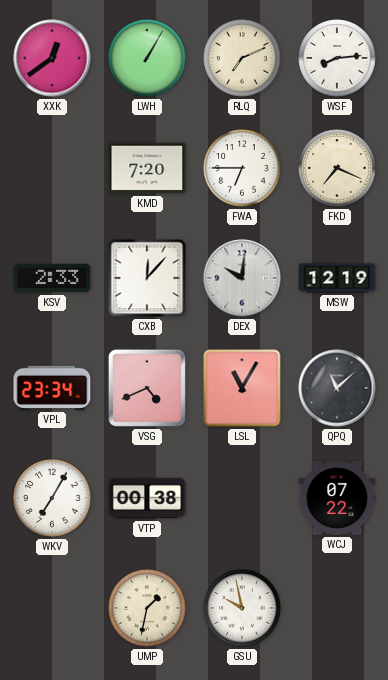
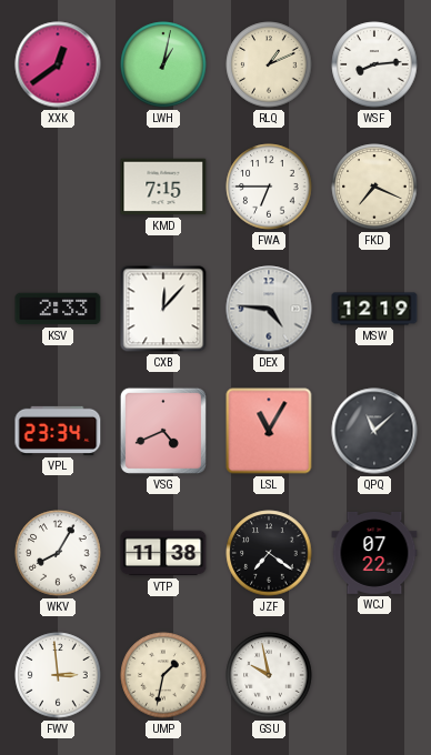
LWH: 1:05 -> 1:02
RLQ: 7:11 -> 1:11
KMD: 7:20 -> 7:15
DEX: 10:01 -> 4:46
WKV: 7:05 -> 8:05
VTP: 00:38 -> 11:38
JZF: none -> 7:21
FWV: none -> 2:59
